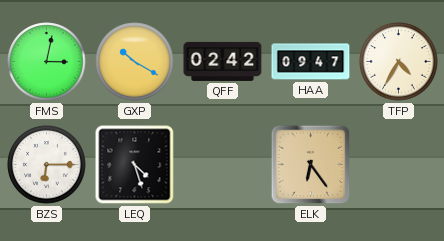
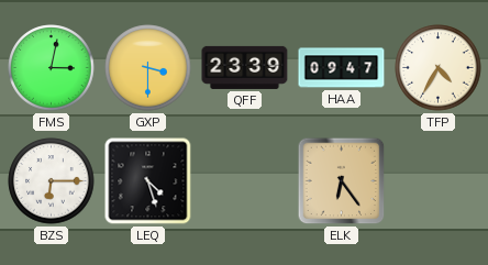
GXP: 10:20 -> 3:30
QFF: 02:42 -> 23:39
